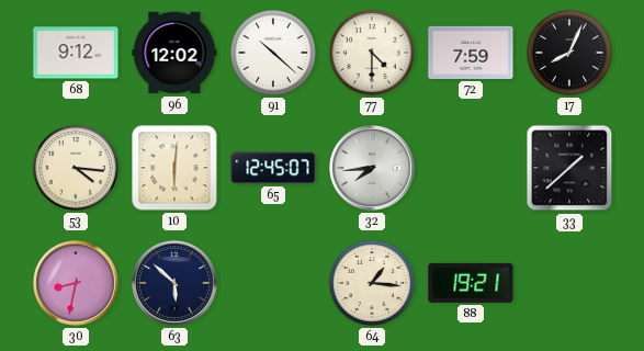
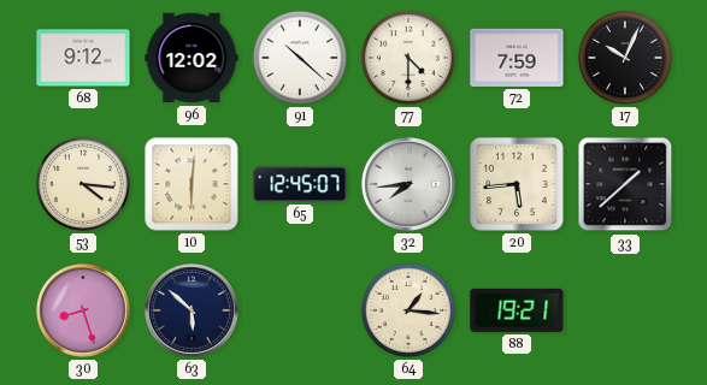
17: 8:04 -> 10:04
20: none -> 5:44
30: 8:32 -> 8:27
